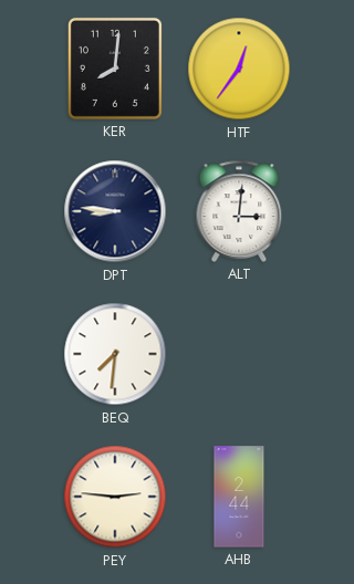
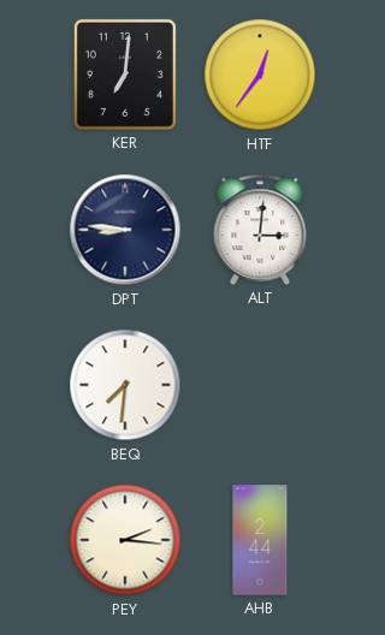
KER: 8:01 -> 7:01
PEY: 2:46 -> 2:16
